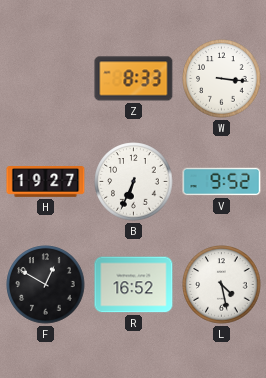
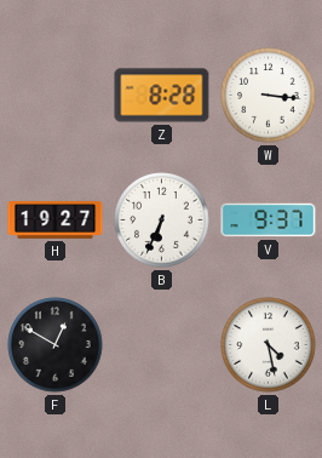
Z: 8:33 -> 8:28
V: 9:52 -> 9:37
R: 16:52 -> none
